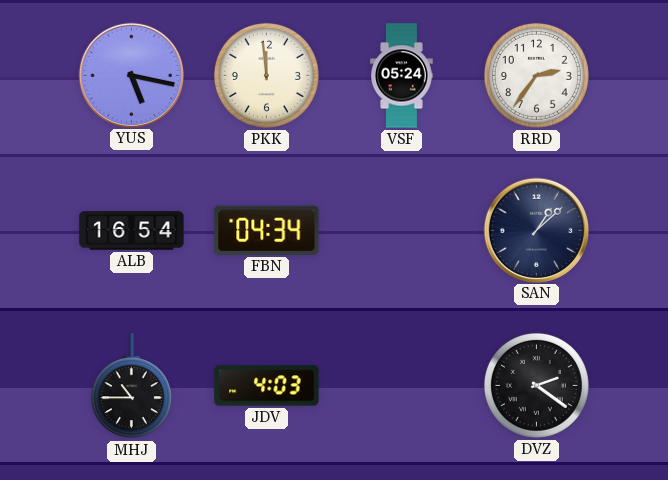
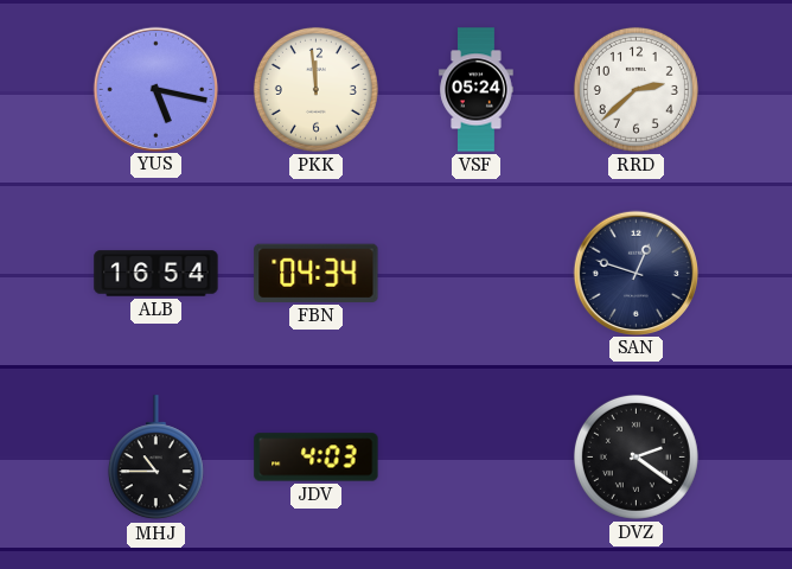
RRD: 2:36 -> 2:38
SAN: 1:08 -> 12:48
